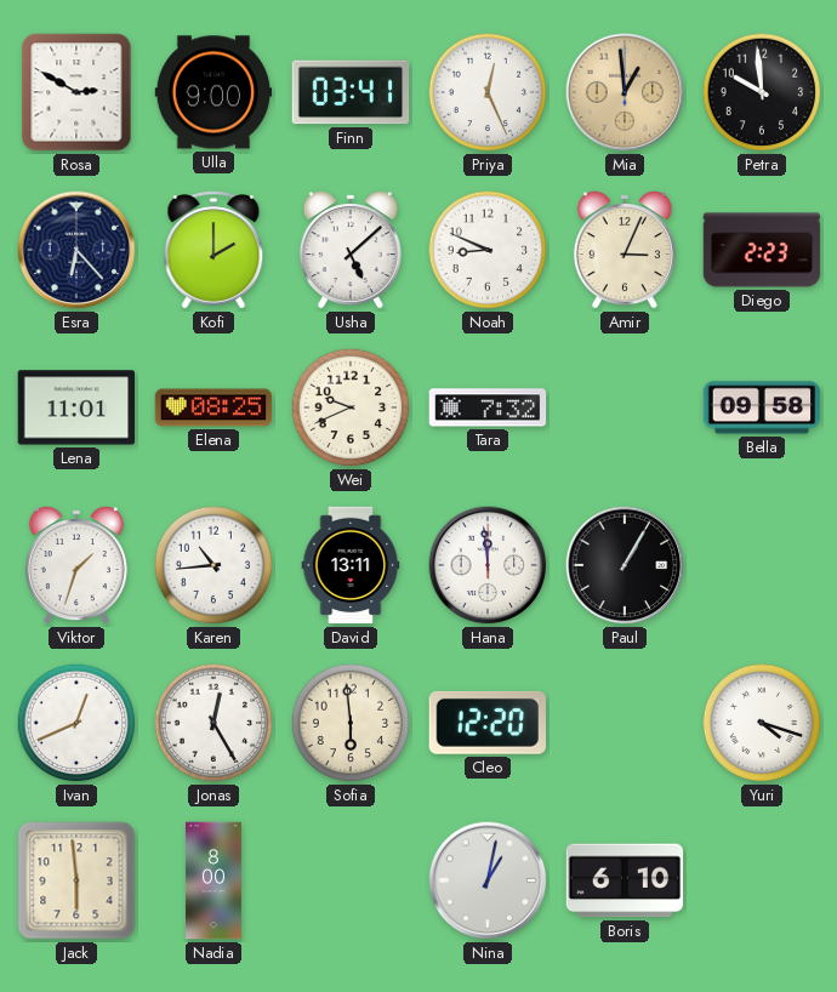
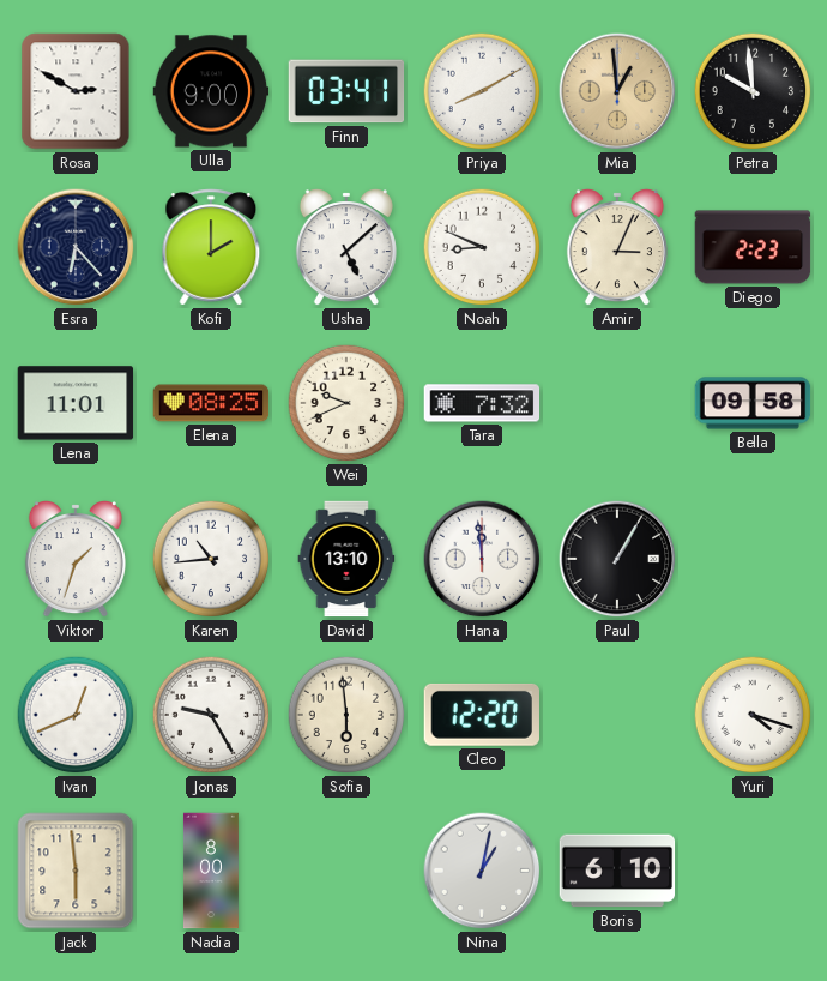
Priya: 12:26 -> 8:10
David: 13:11 -> 13:10
Jonas: 12:25 -> 9:25
